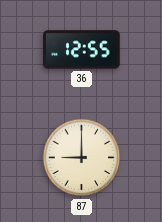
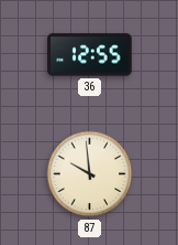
87: 9:00 -> 9:59
